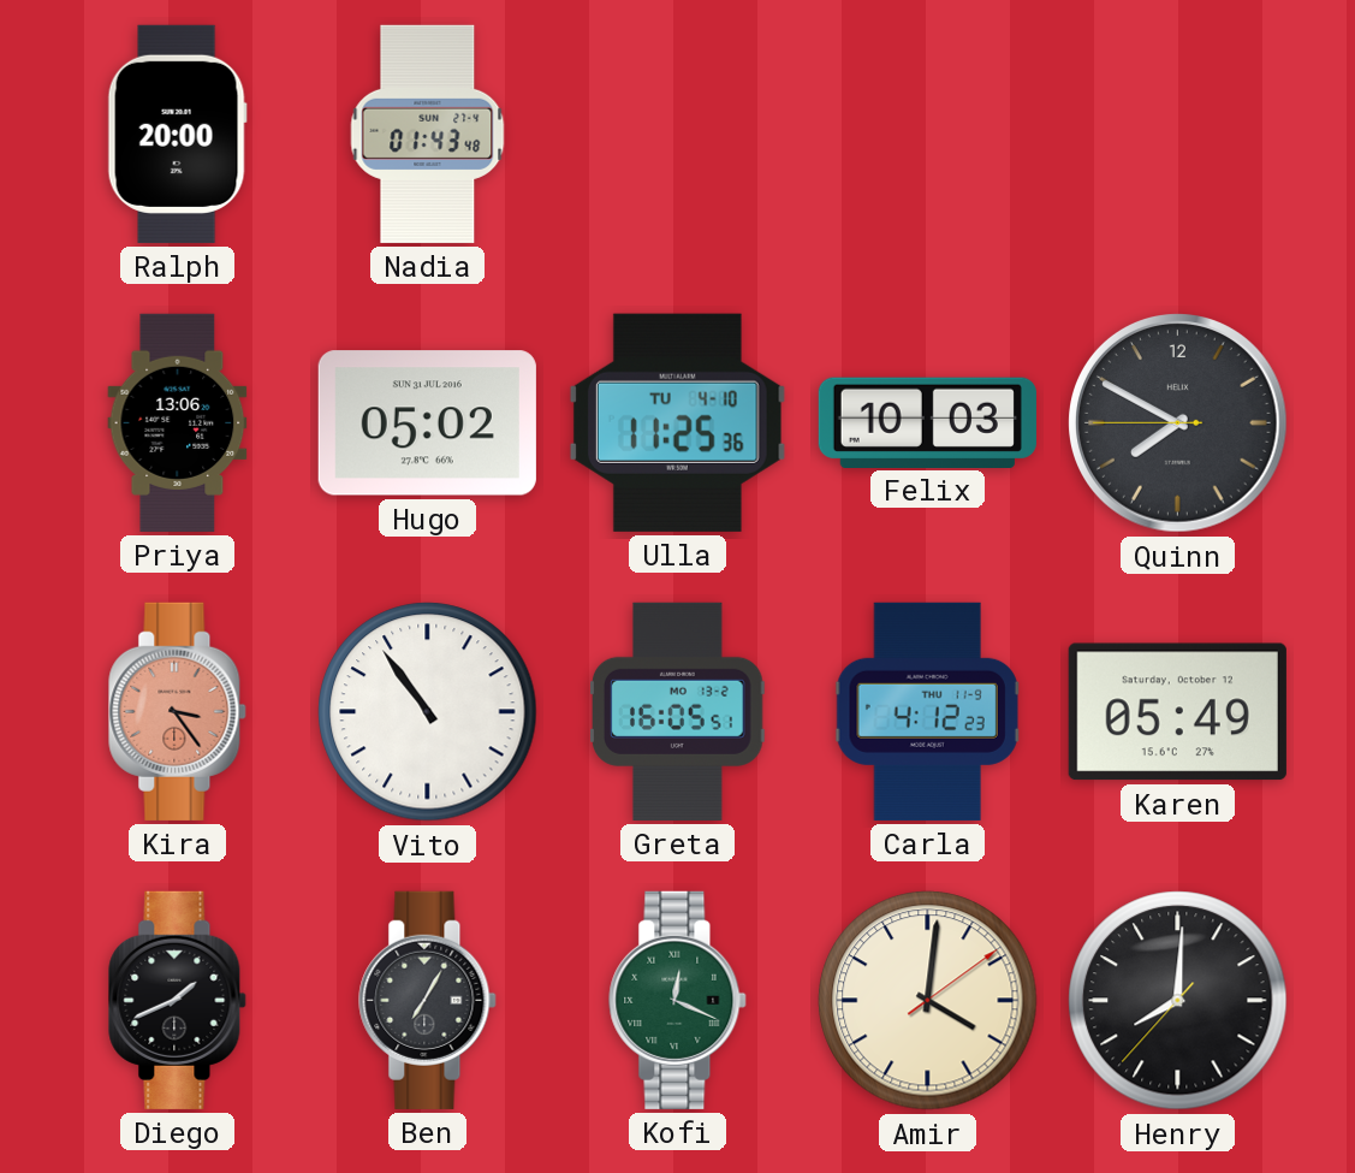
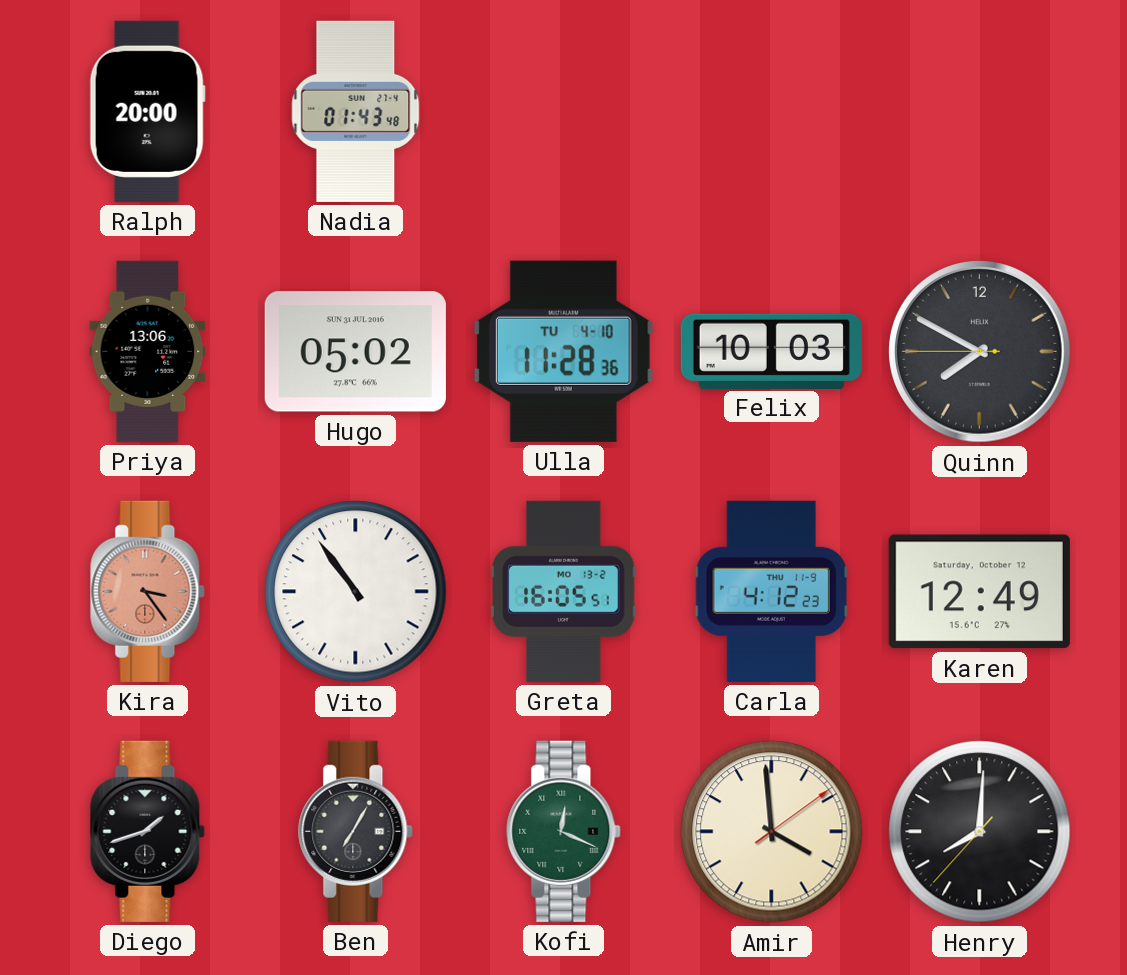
Ulla: 11:25 -> 11:28
Karen: 05:49 -> 12:49
Diego: 1:41 -> 1:42
Amir: 4:01 -> 3:59
